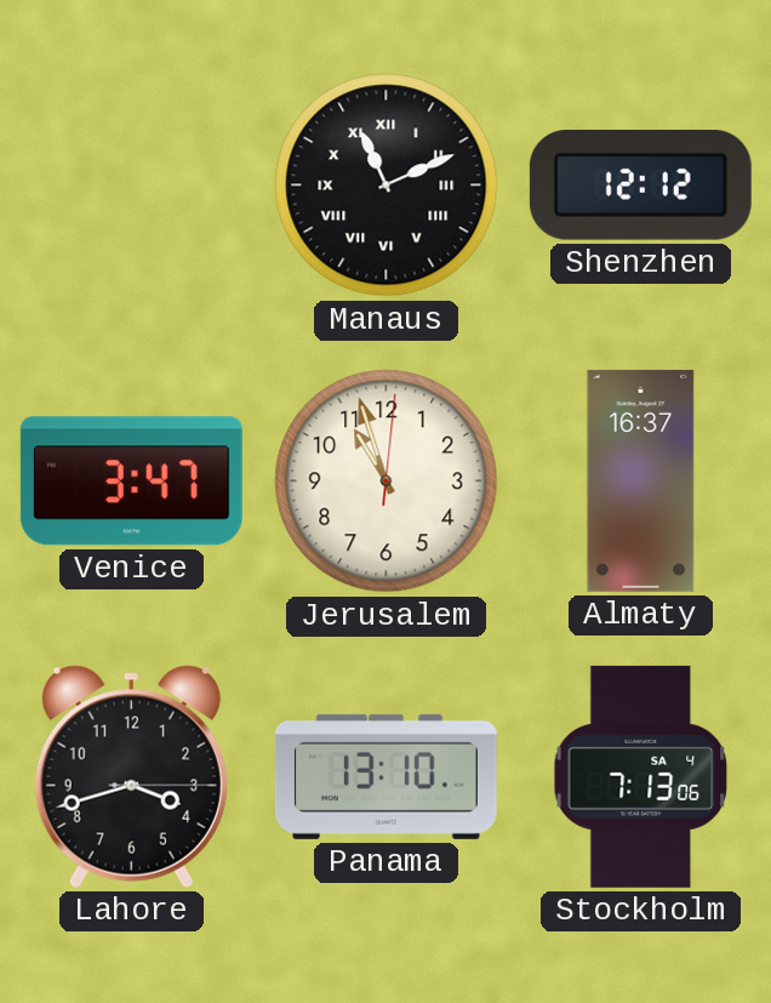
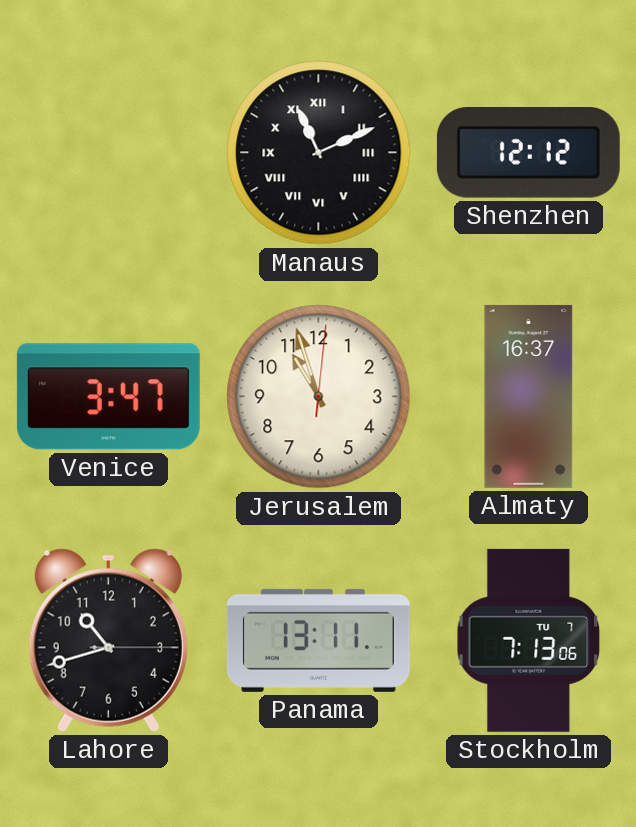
Lahore: 3:42 -> 10:42
Panama: 13:10 -> 13:11
Stockholm date: SA 4 -> TU 7
